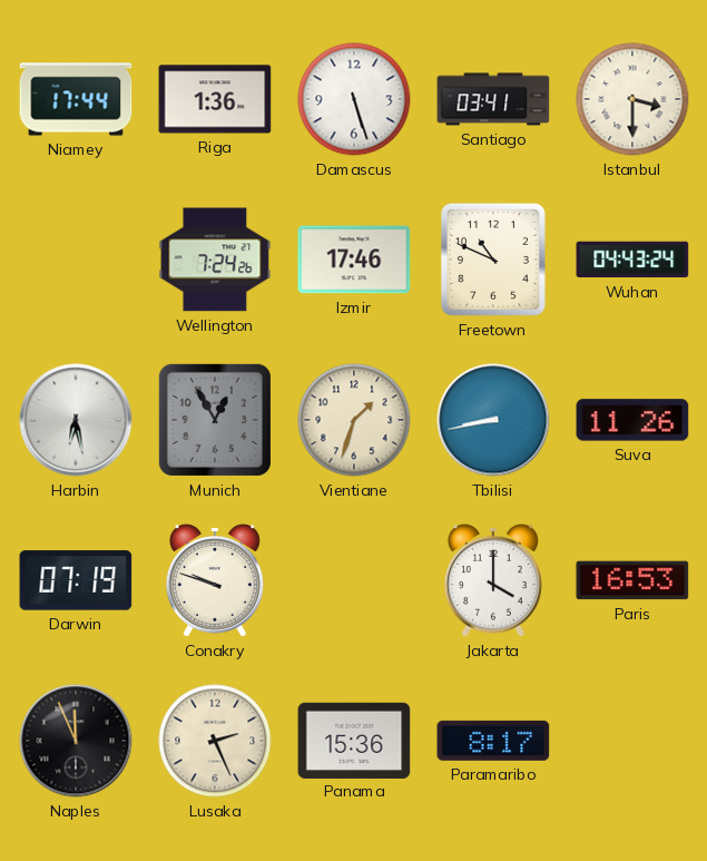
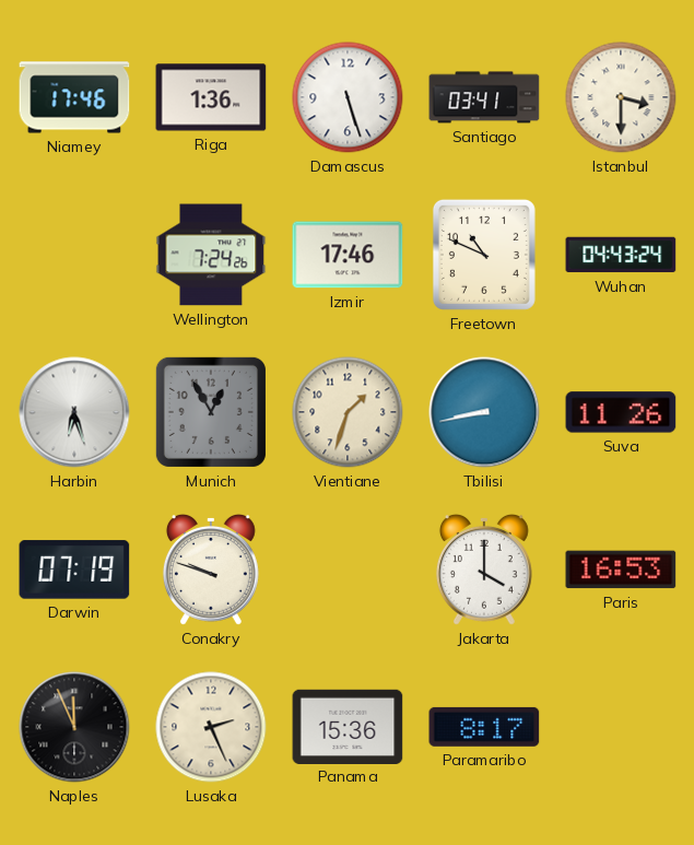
Niamey: 17:44 -> 17:46
Harbin: 6:28 -> 6:27
